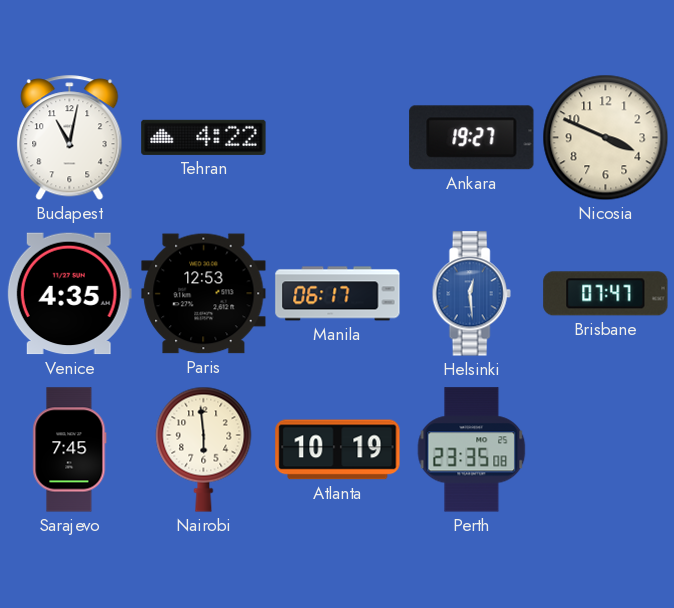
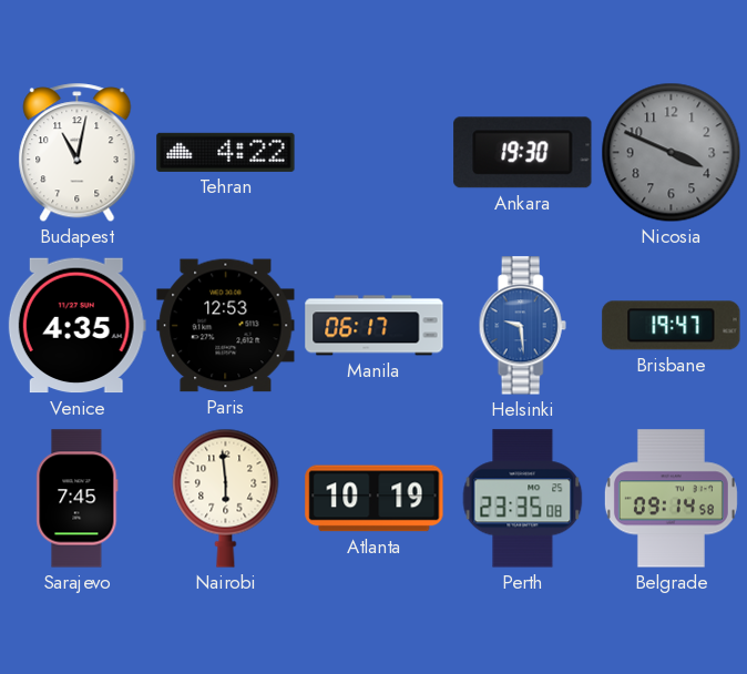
Ankara: 19:27 -> 19:30
Nicosia dial: cream -> grey
Helsinki: 12:29 -> 9:29
Brisbane: 07:47 -> 19:47
Belgrade: none -> 09:14
